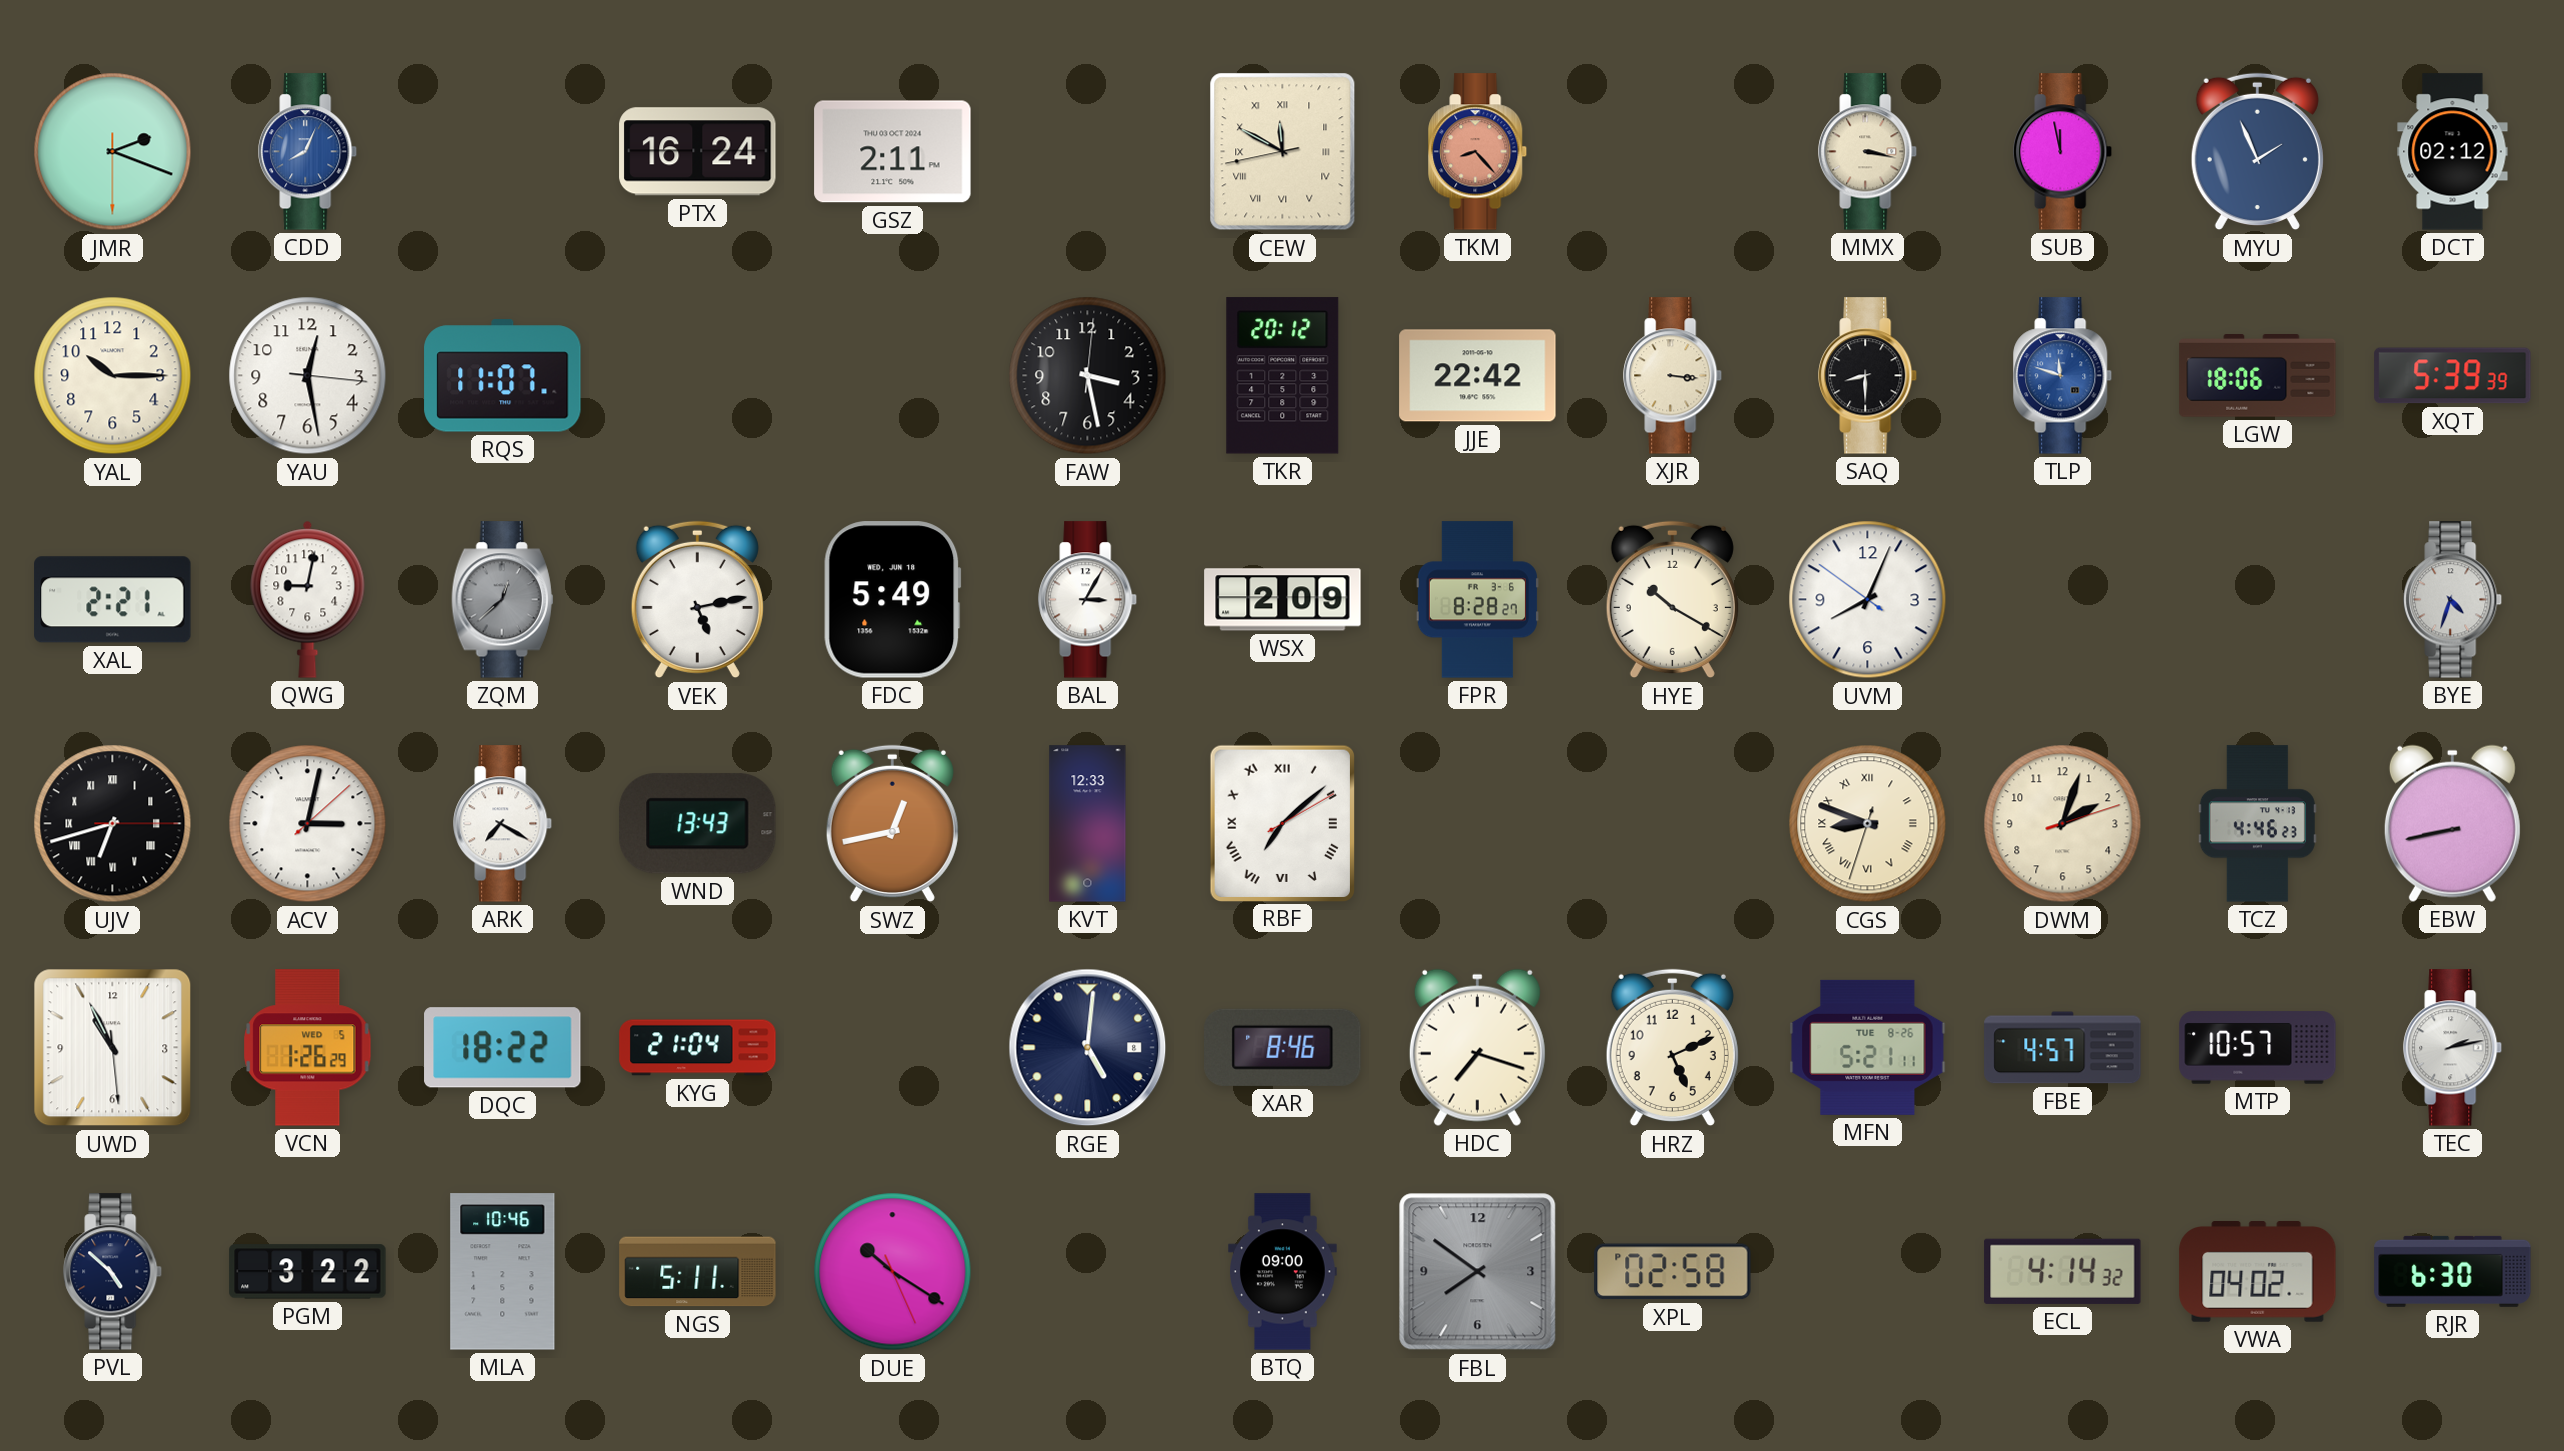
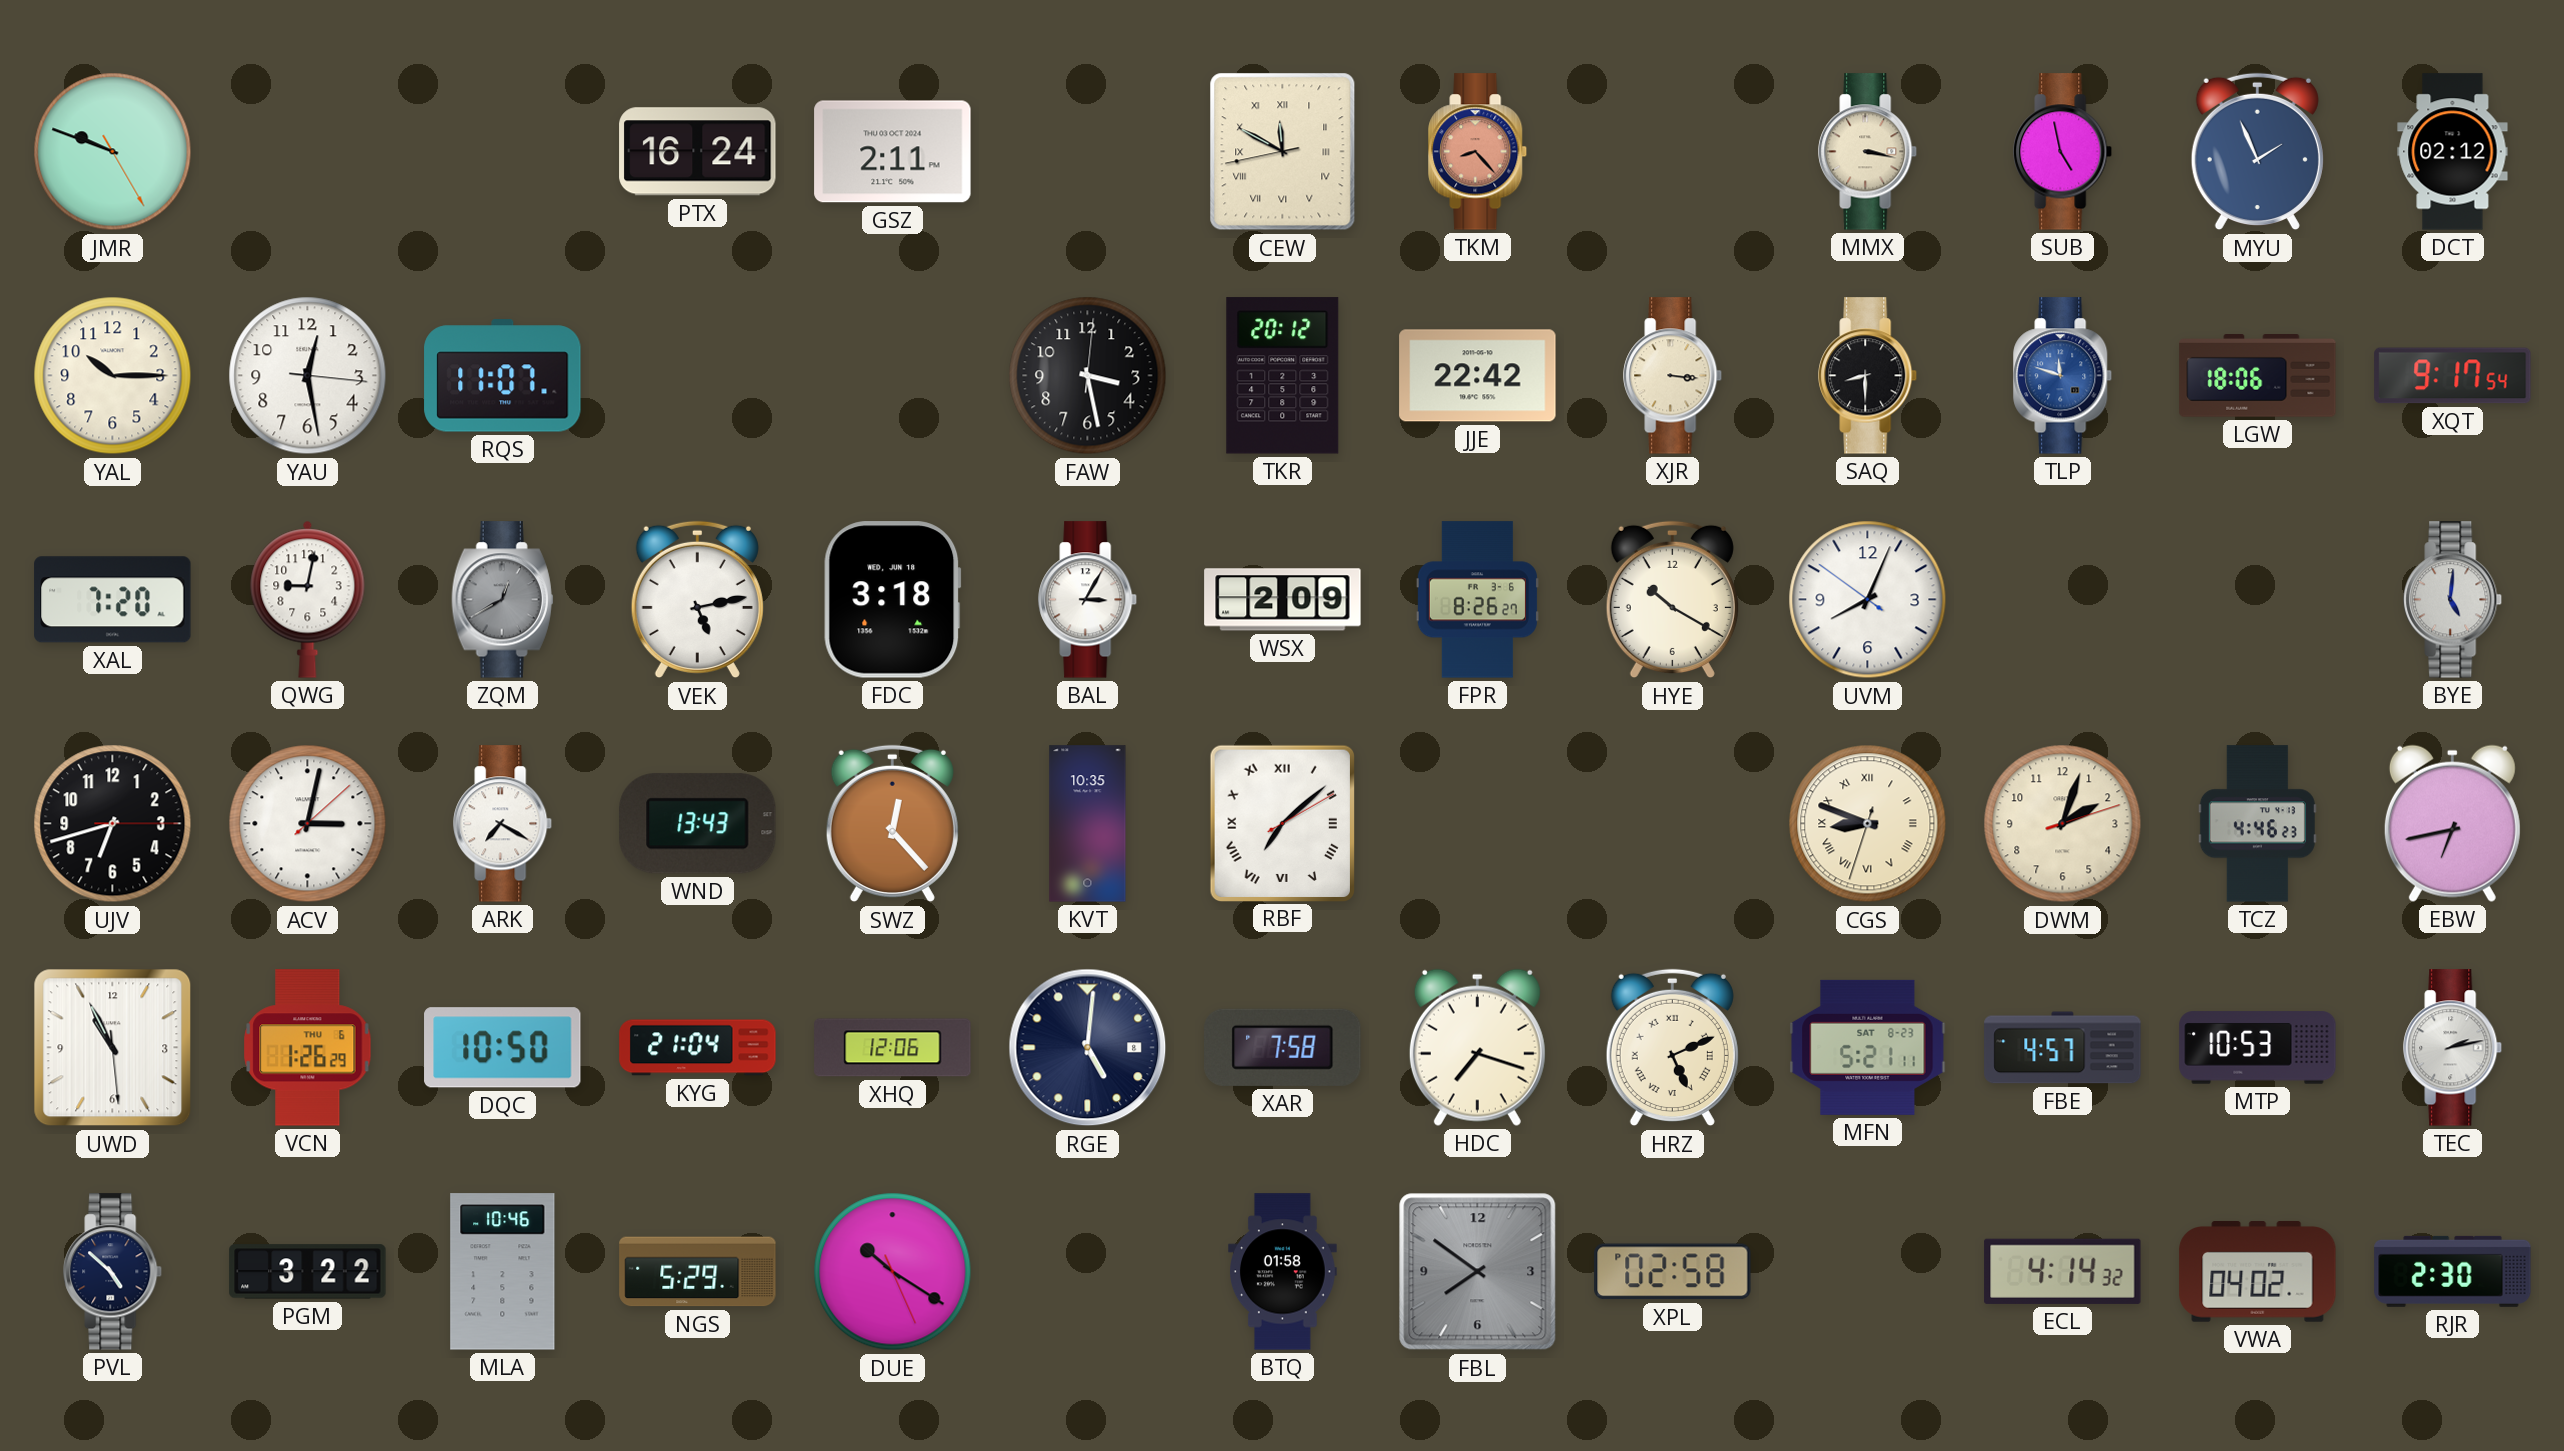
JMR: 2:18 -> 9:48
CDD: 8:04 -> none
SUB: 11:58 -> 4:58
XQT: 5:39 -> 9:17
XAL: 2:21 -> 7:20
ZQM: 12:38 -> 12:40
FDC: 5:49 -> 3:18
FPR: 8:28 -> 8:26
BYE: 4:33 -> 5:01
UJV numerals: Roman -> Arabic
SWZ: 12:43 -> 12:23
KVT: 12:33 -> 10:35
EBW: 8:43 -> 6:43
VCN date: WED 5 -> THU 6
DQC: 18:22 -> 10:50
XHQ: none -> 12:06
XAR: 8:46 -> 7:58
HRZ numerals: Arabic -> Roman
MFN date: TUE 8-26 -> SAT 8-23
MTP: 10:57 -> 10:53
NGS: 5:11 -> 5:29
BTQ: 09:00 -> 01:58
RJR: 6:30 -> 2:30
